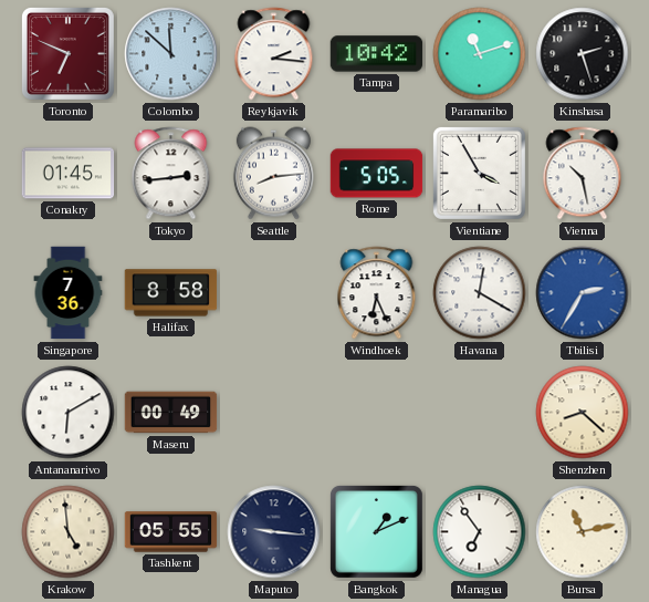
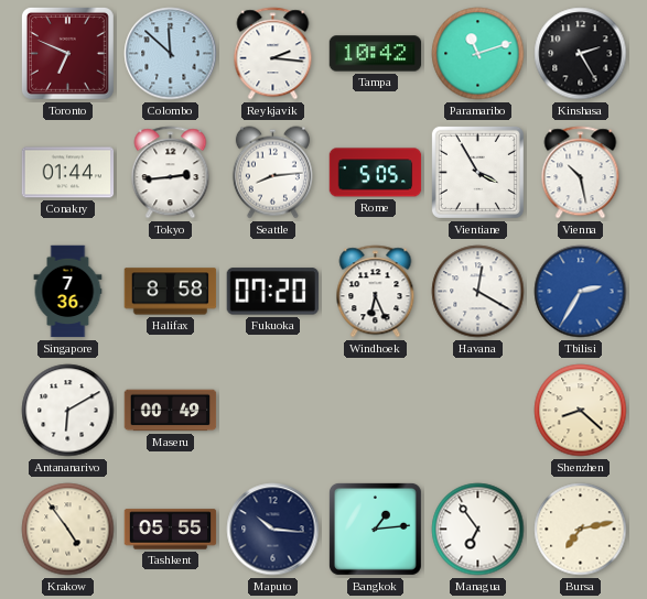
Kinshasa: 2:27 -> 2:25
Conakry: 01:45 -> 01:44
Fukuoka: none -> 07:20
Krakow: 4:59 -> 4:54
Maputo: 9:16 -> 10:16
Bangkok: 1:11 -> 1:14
Bursa: 11:13 -> 7:13
